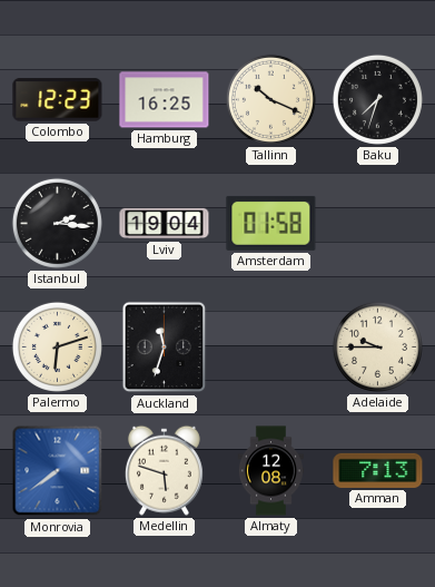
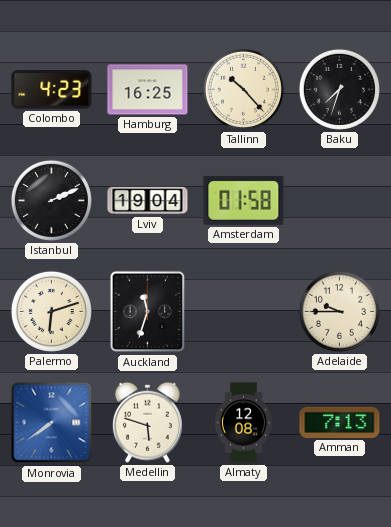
Colombo: 12:23 -> 4:23
Tallinn: 10:19 -> 10:23
Istanbul: 2:16 -> 2:11
